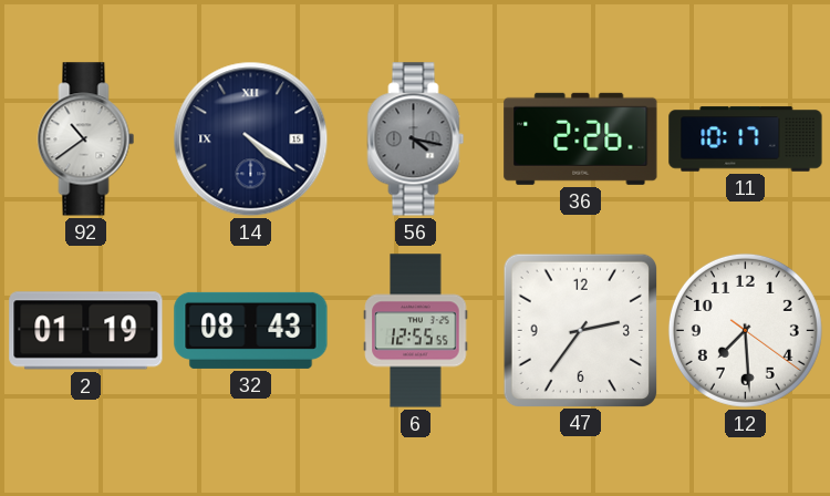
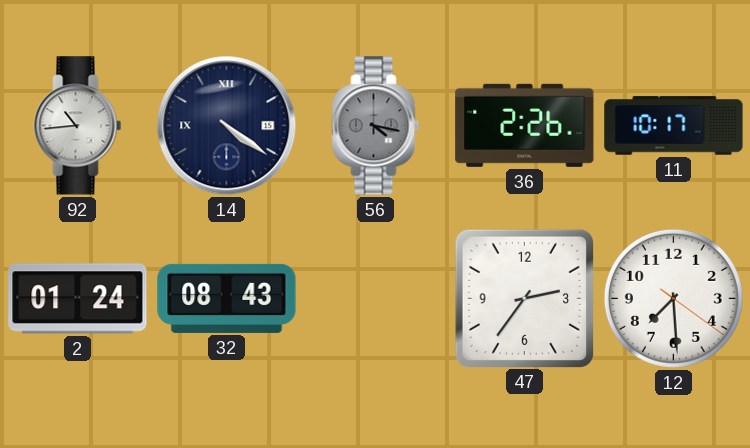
92: 10:39 -> 10:44
2: 01:19 -> 01:24
6: 12:55 -> none
